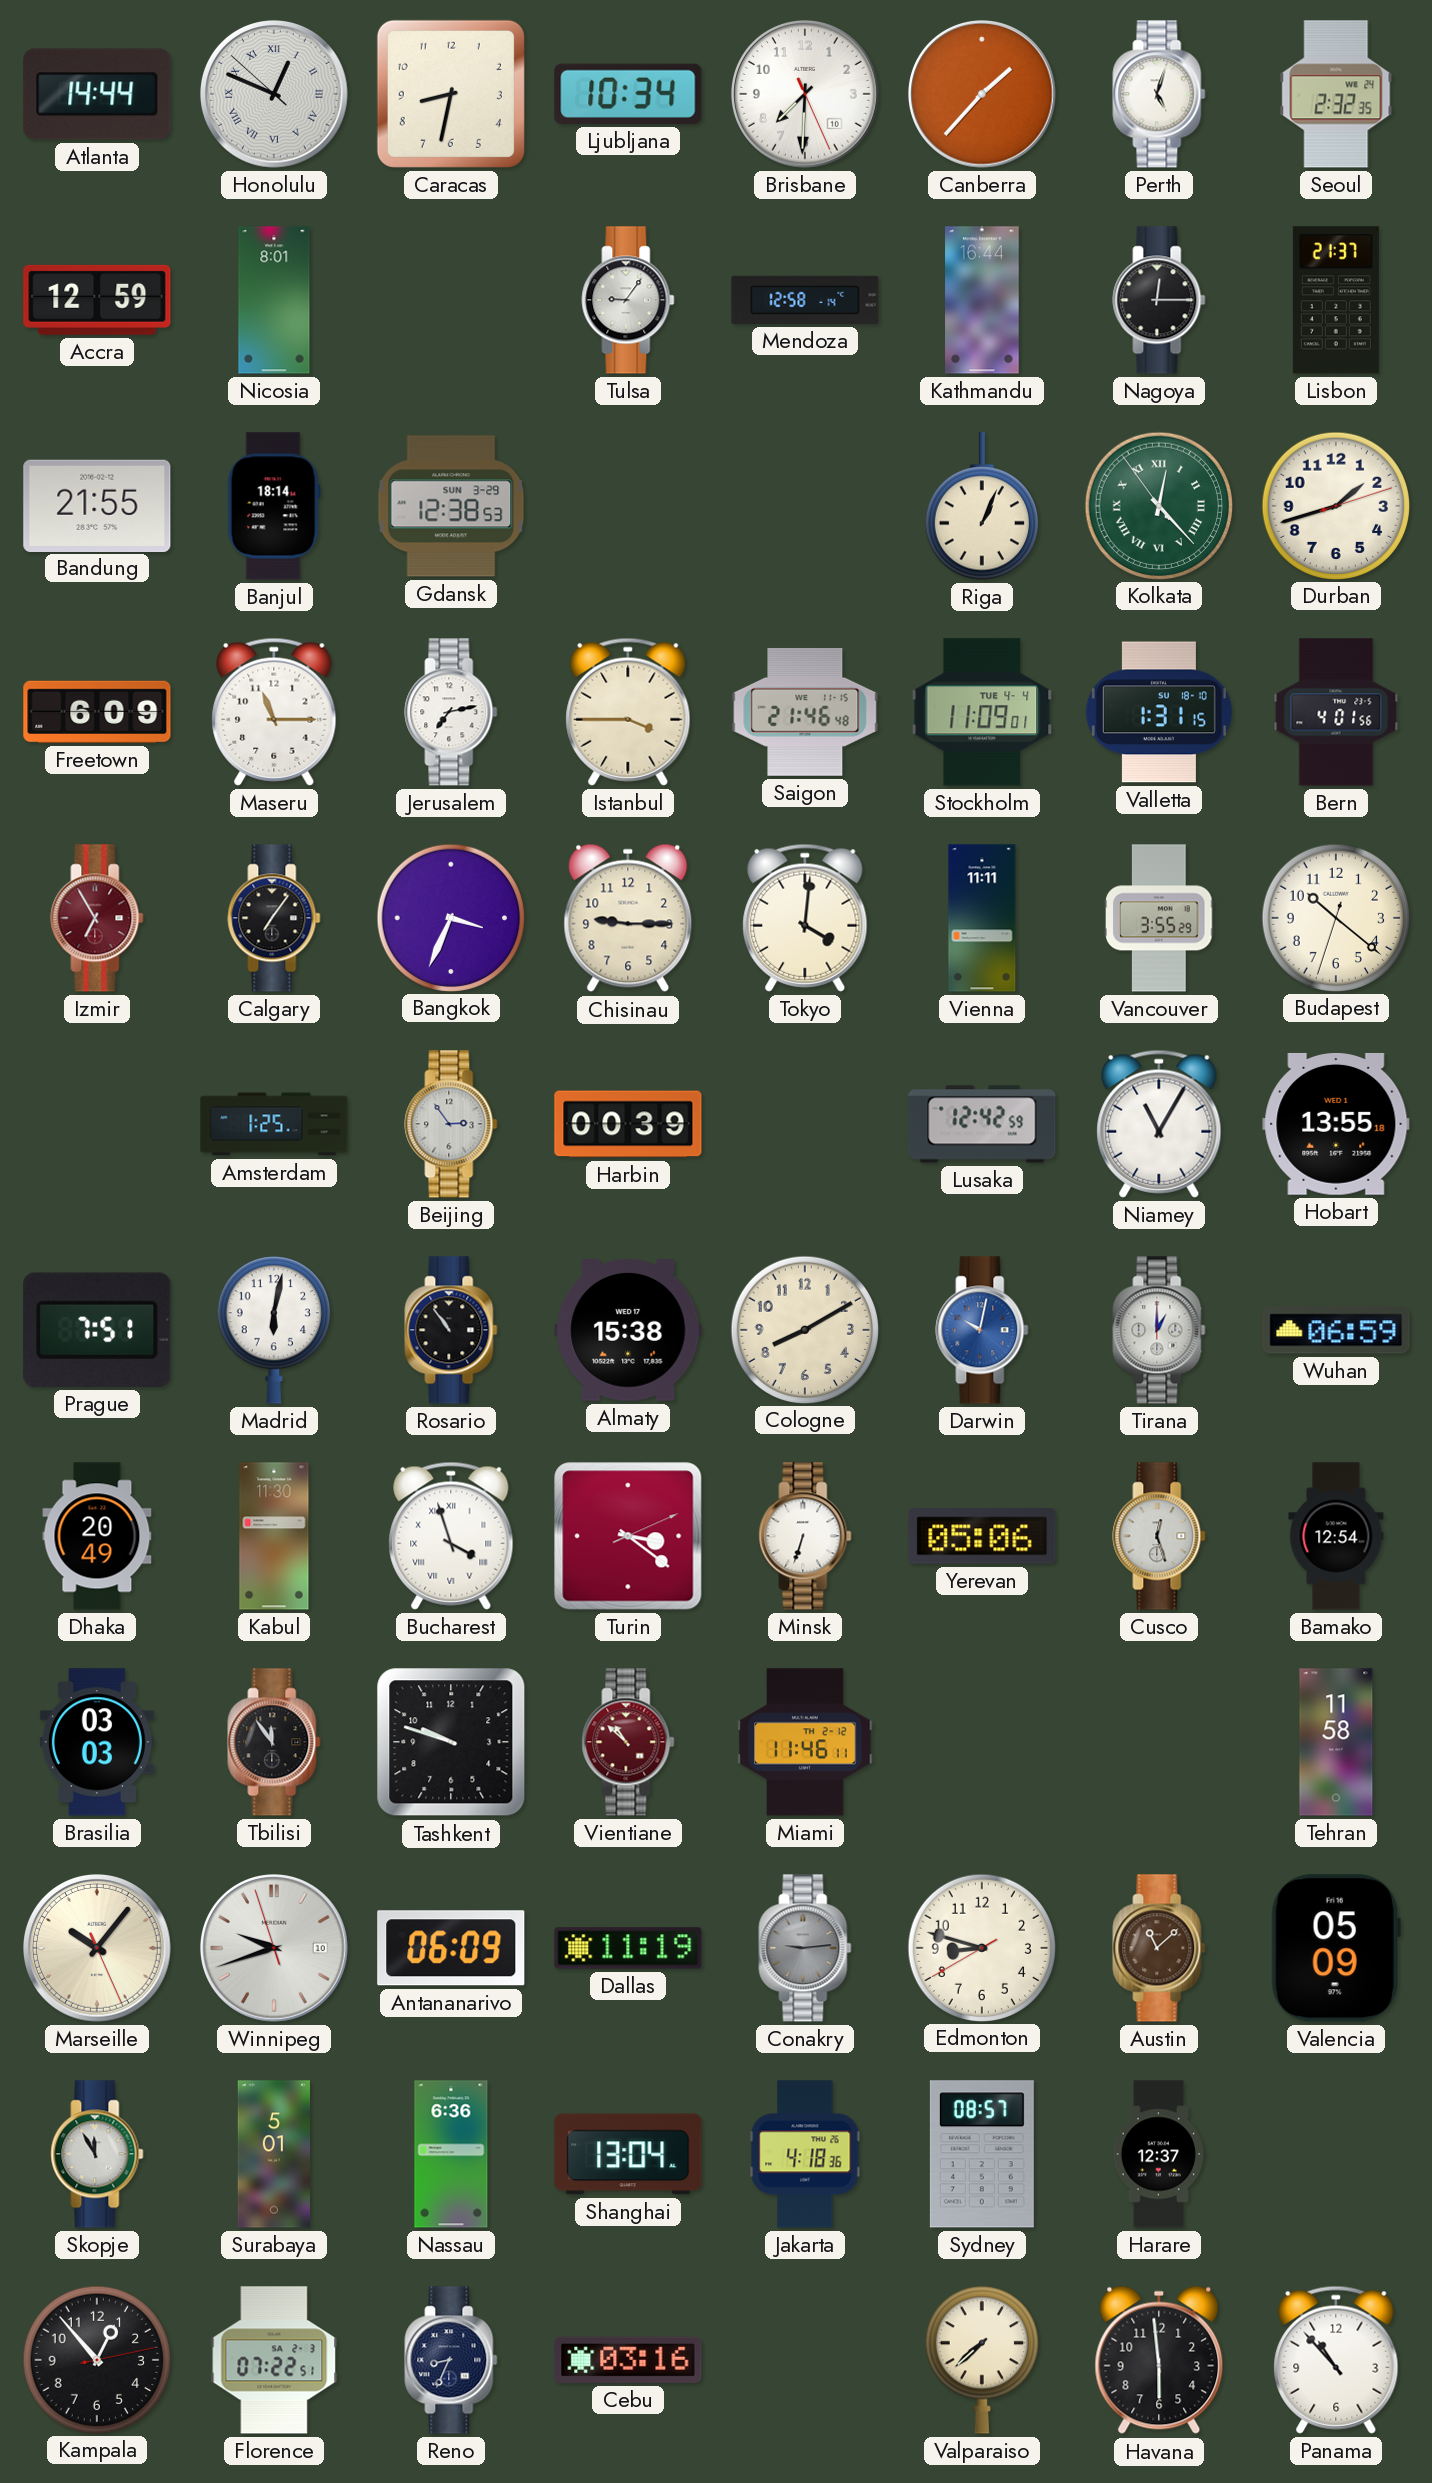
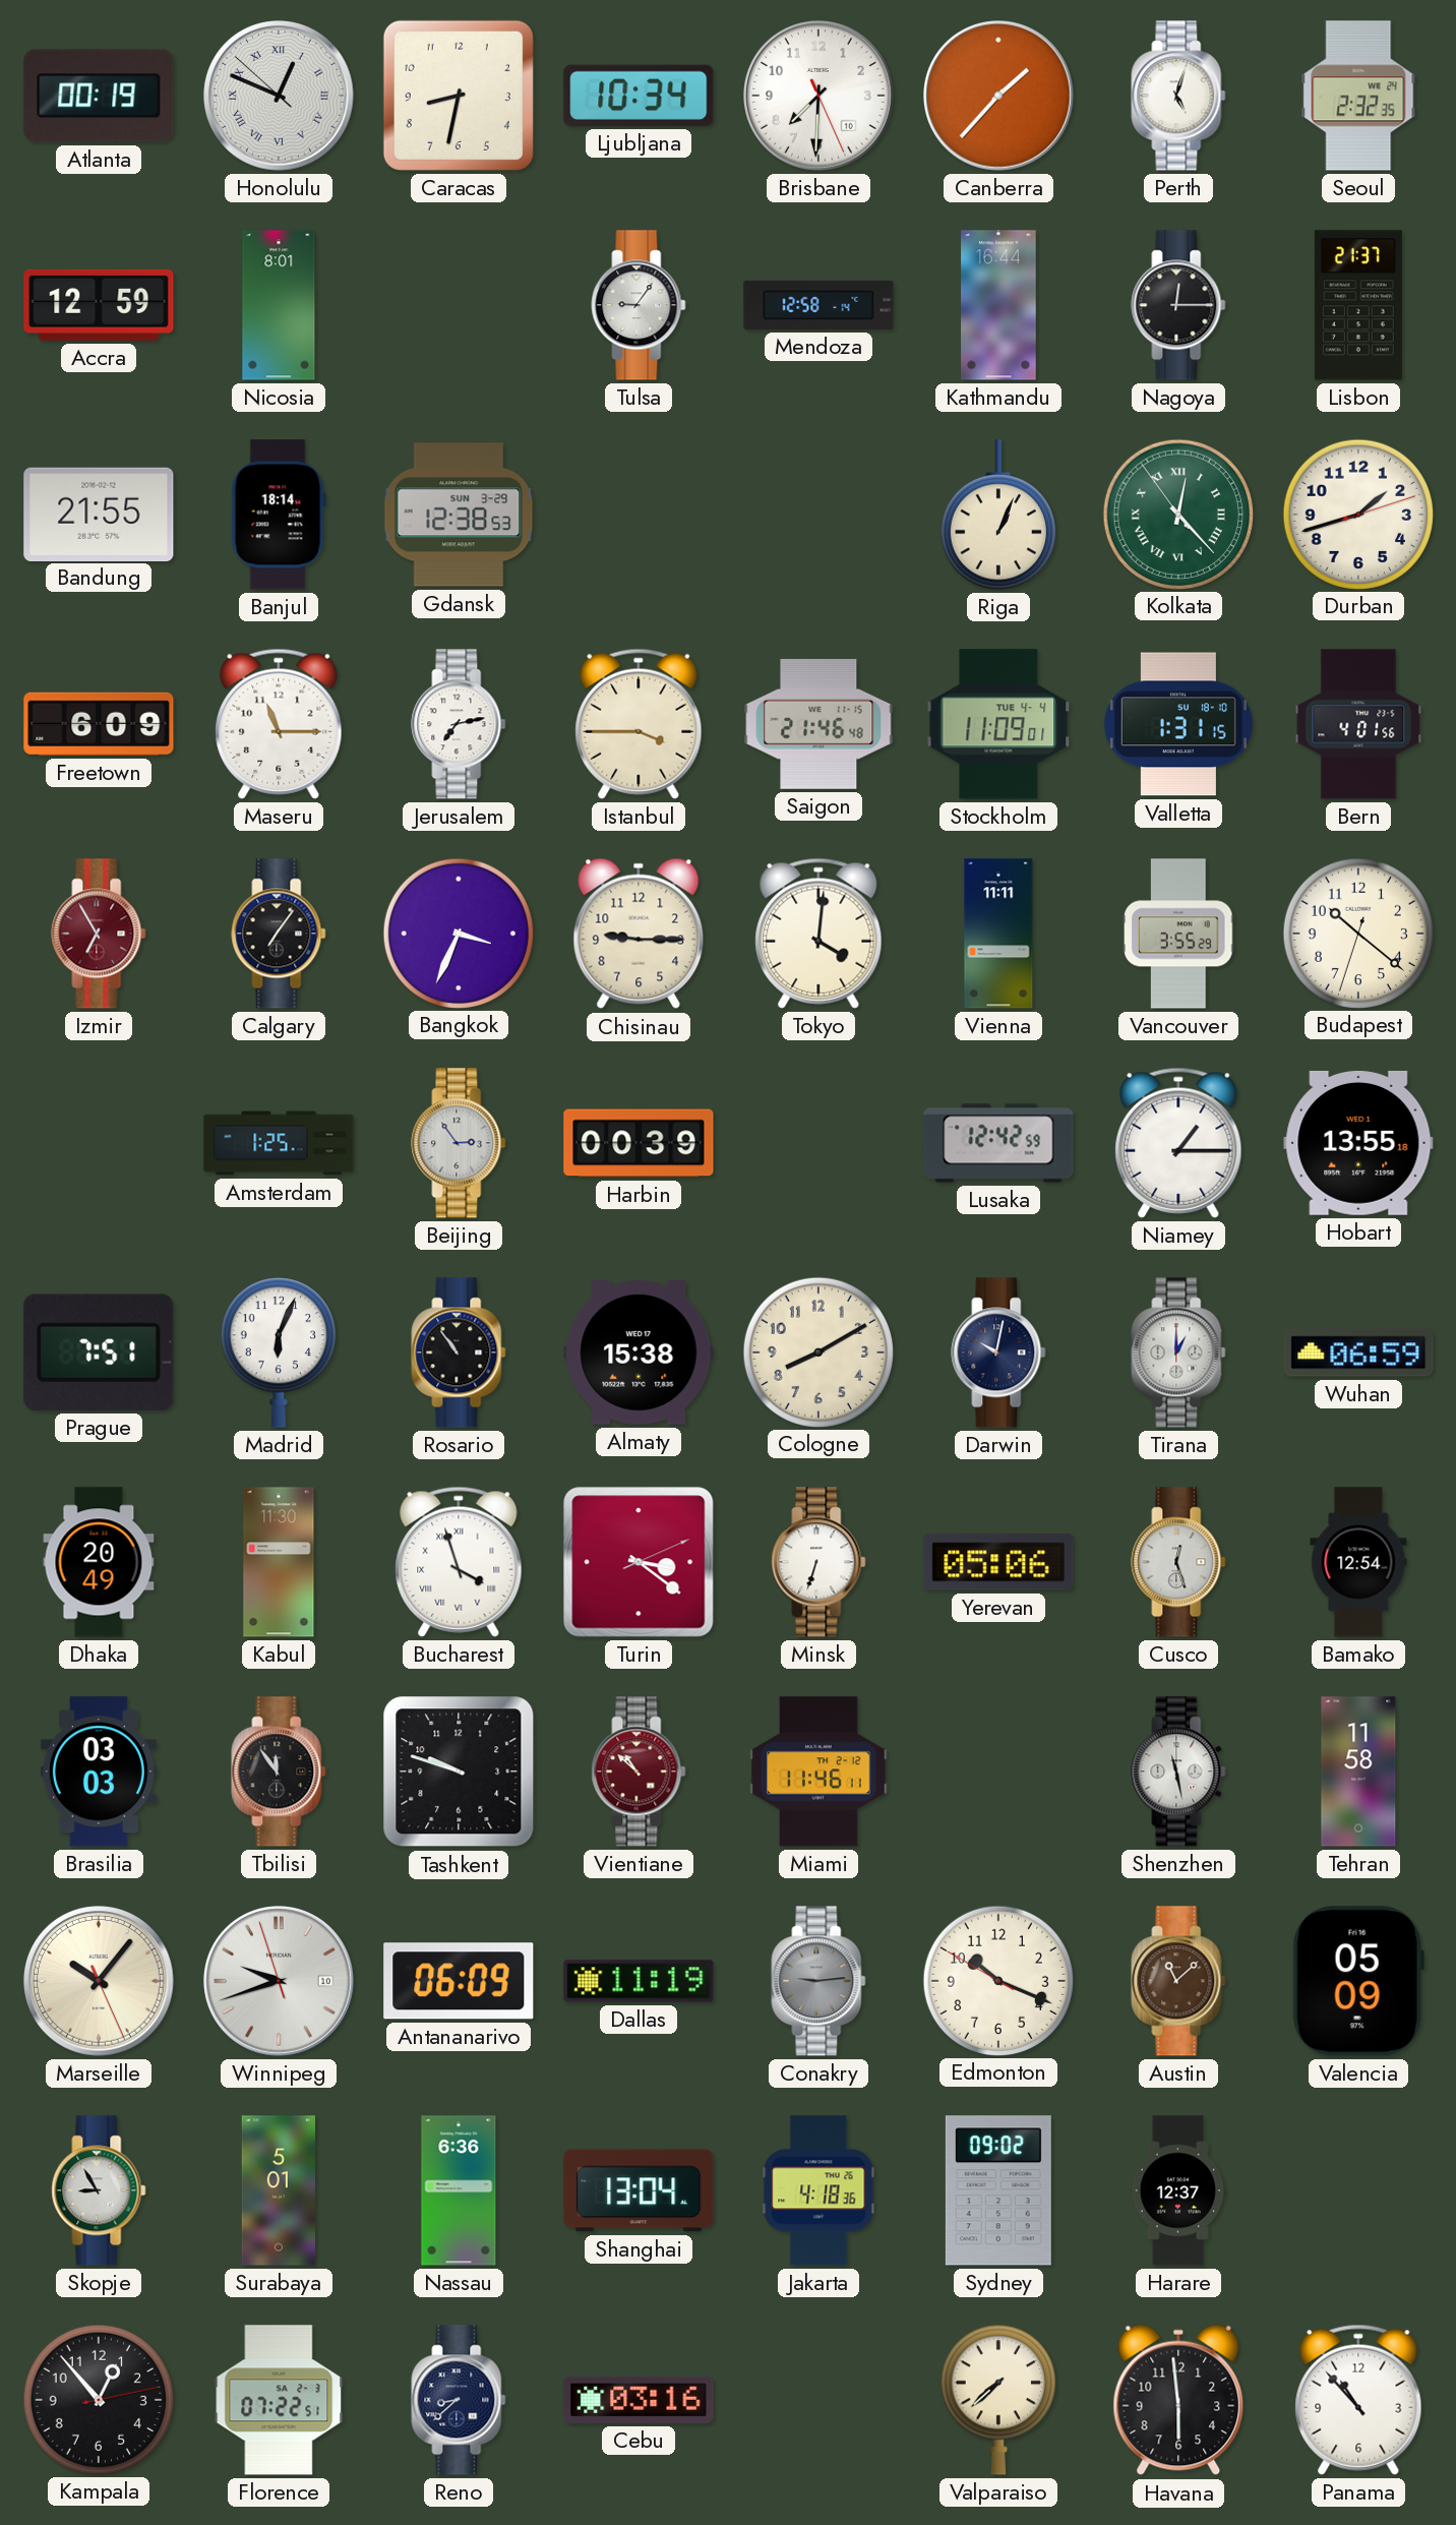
Atlanta: 14:44 -> 00:19
Niamey: 11:05 -> 1:15
Madrid: 6:02 -> 6:04
Darwin dial: blue -> navy
Shenzhen: none -> 11:28
Edmonton: 8:47 -> 10:18
Skopje: 11:55 -> 8:55
Sydney: 08:57 -> 09:02
Reno: 8:34 -> 8:38
